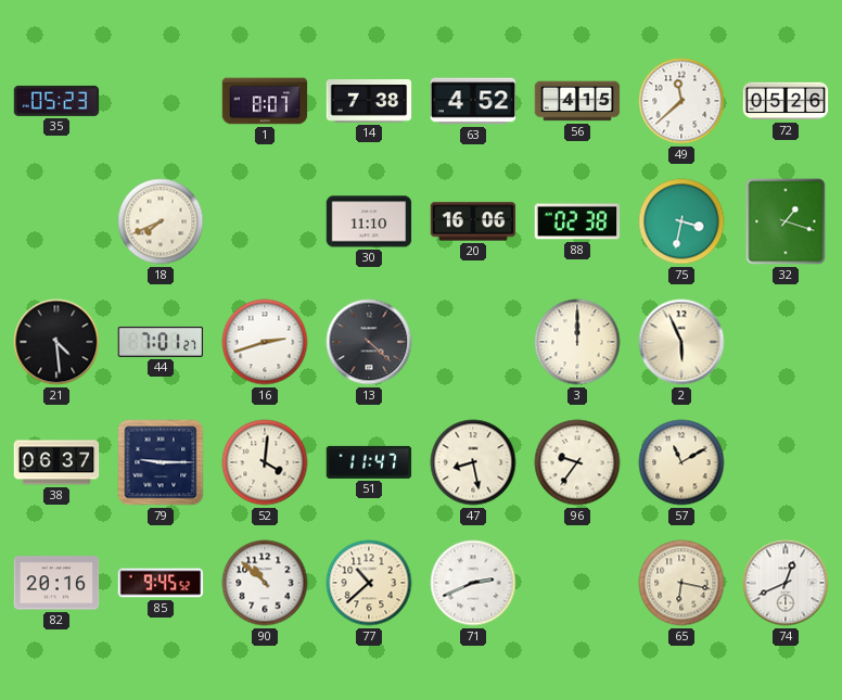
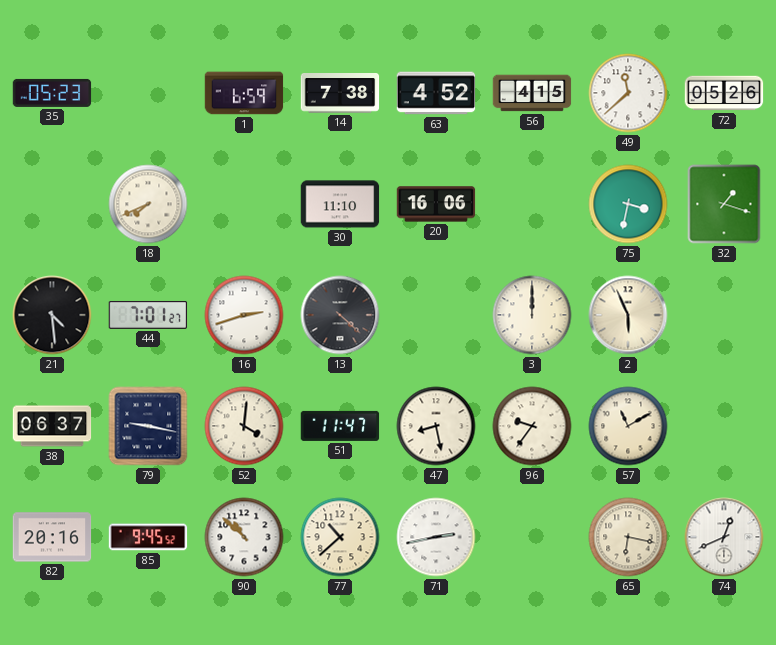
1: 8:07 -> 6:59
88: 02:38 -> none
79: 9:15 -> 9:17
71: 2:41 -> 2:43
